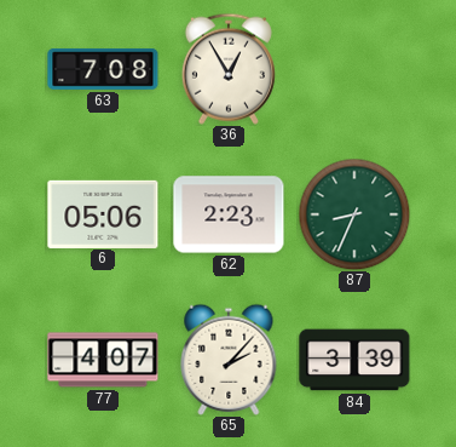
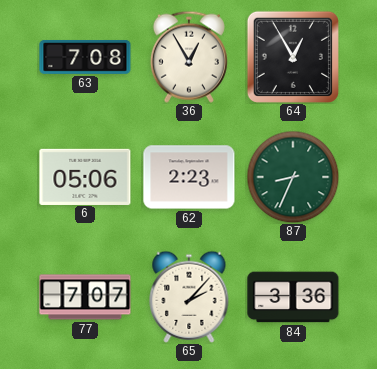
64: none -> 12:55
77: 4:07 -> 7:07
84: 3:39 -> 3:36
